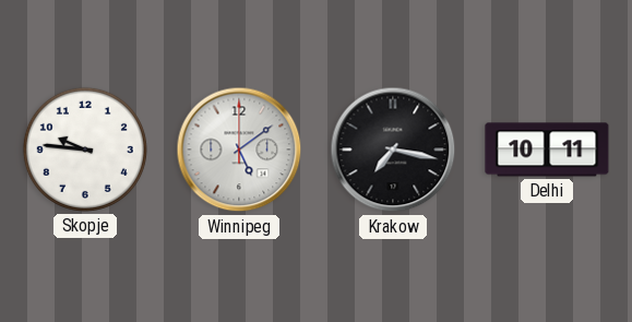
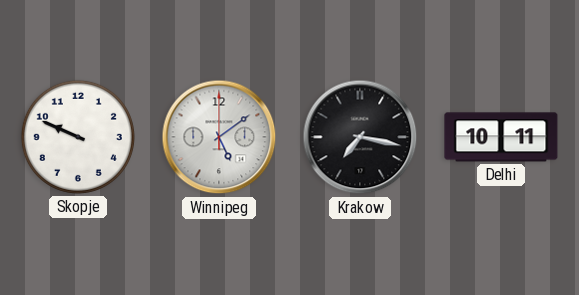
Skopje: 9:46 -> 9:49
